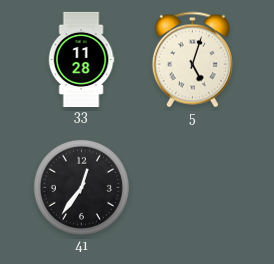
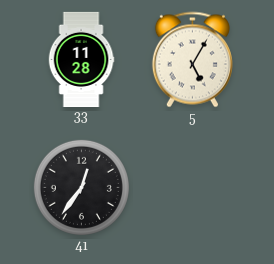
5: 5:03 -> 5:05
